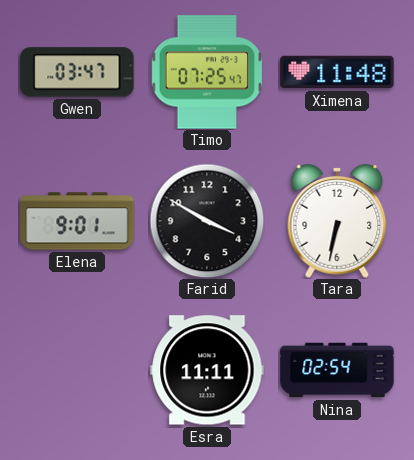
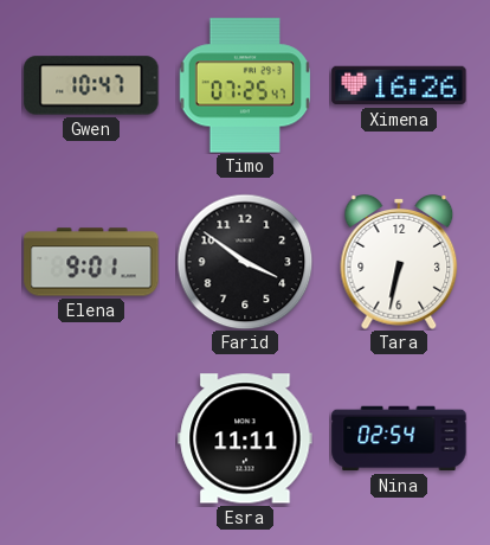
Gwen: 03:47 -> 10:47
Ximena: 11:48 -> 16:26
Farid: 3:50 -> 3:51
